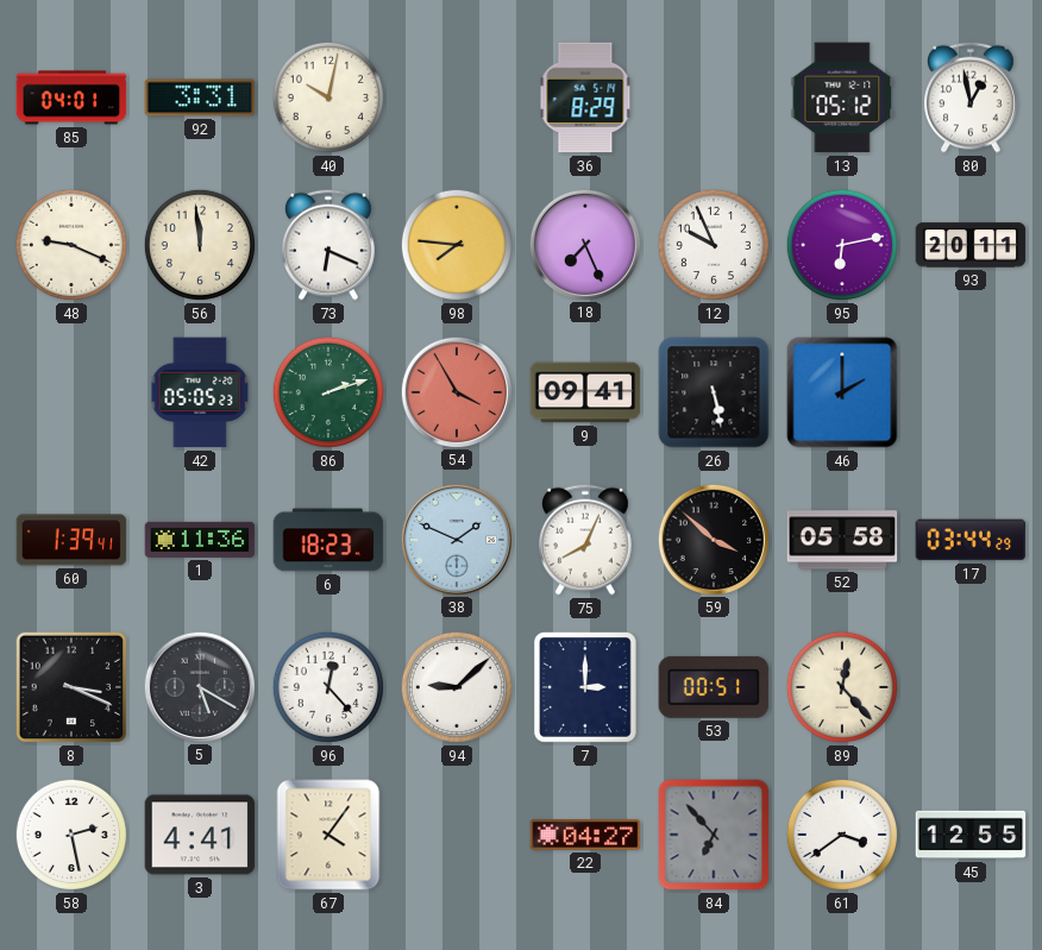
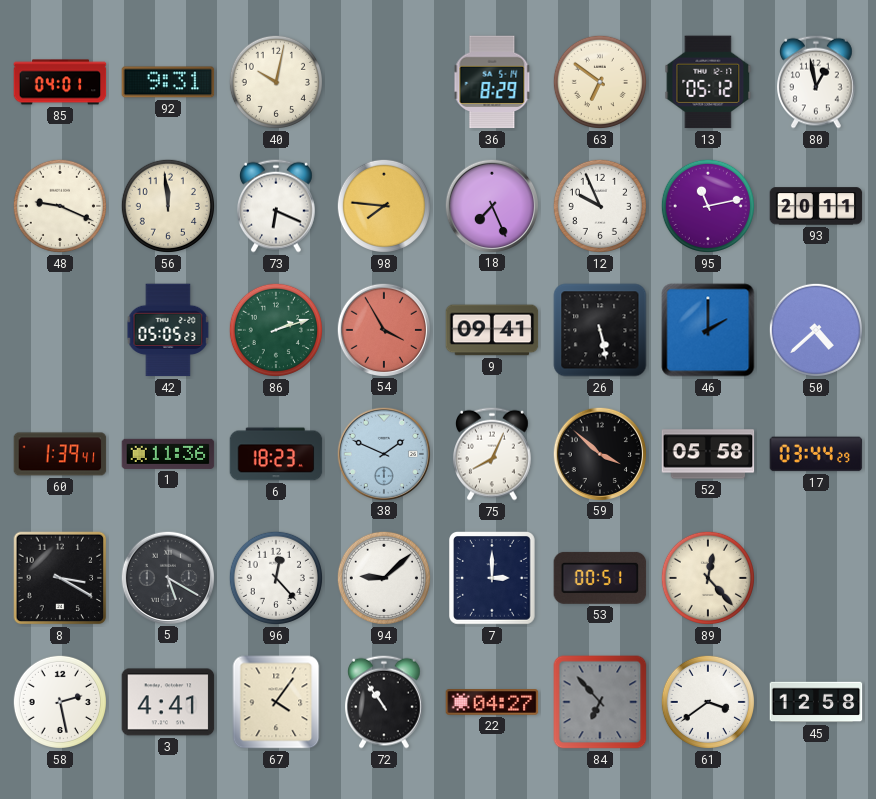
92: 3:31 -> 9:31
63: none -> 6:51
95: 6:13 -> 11:13
50: none -> 4:38
8: 3:19 -> 3:20
72: none -> 10:54
45: 12:55 -> 12:58
